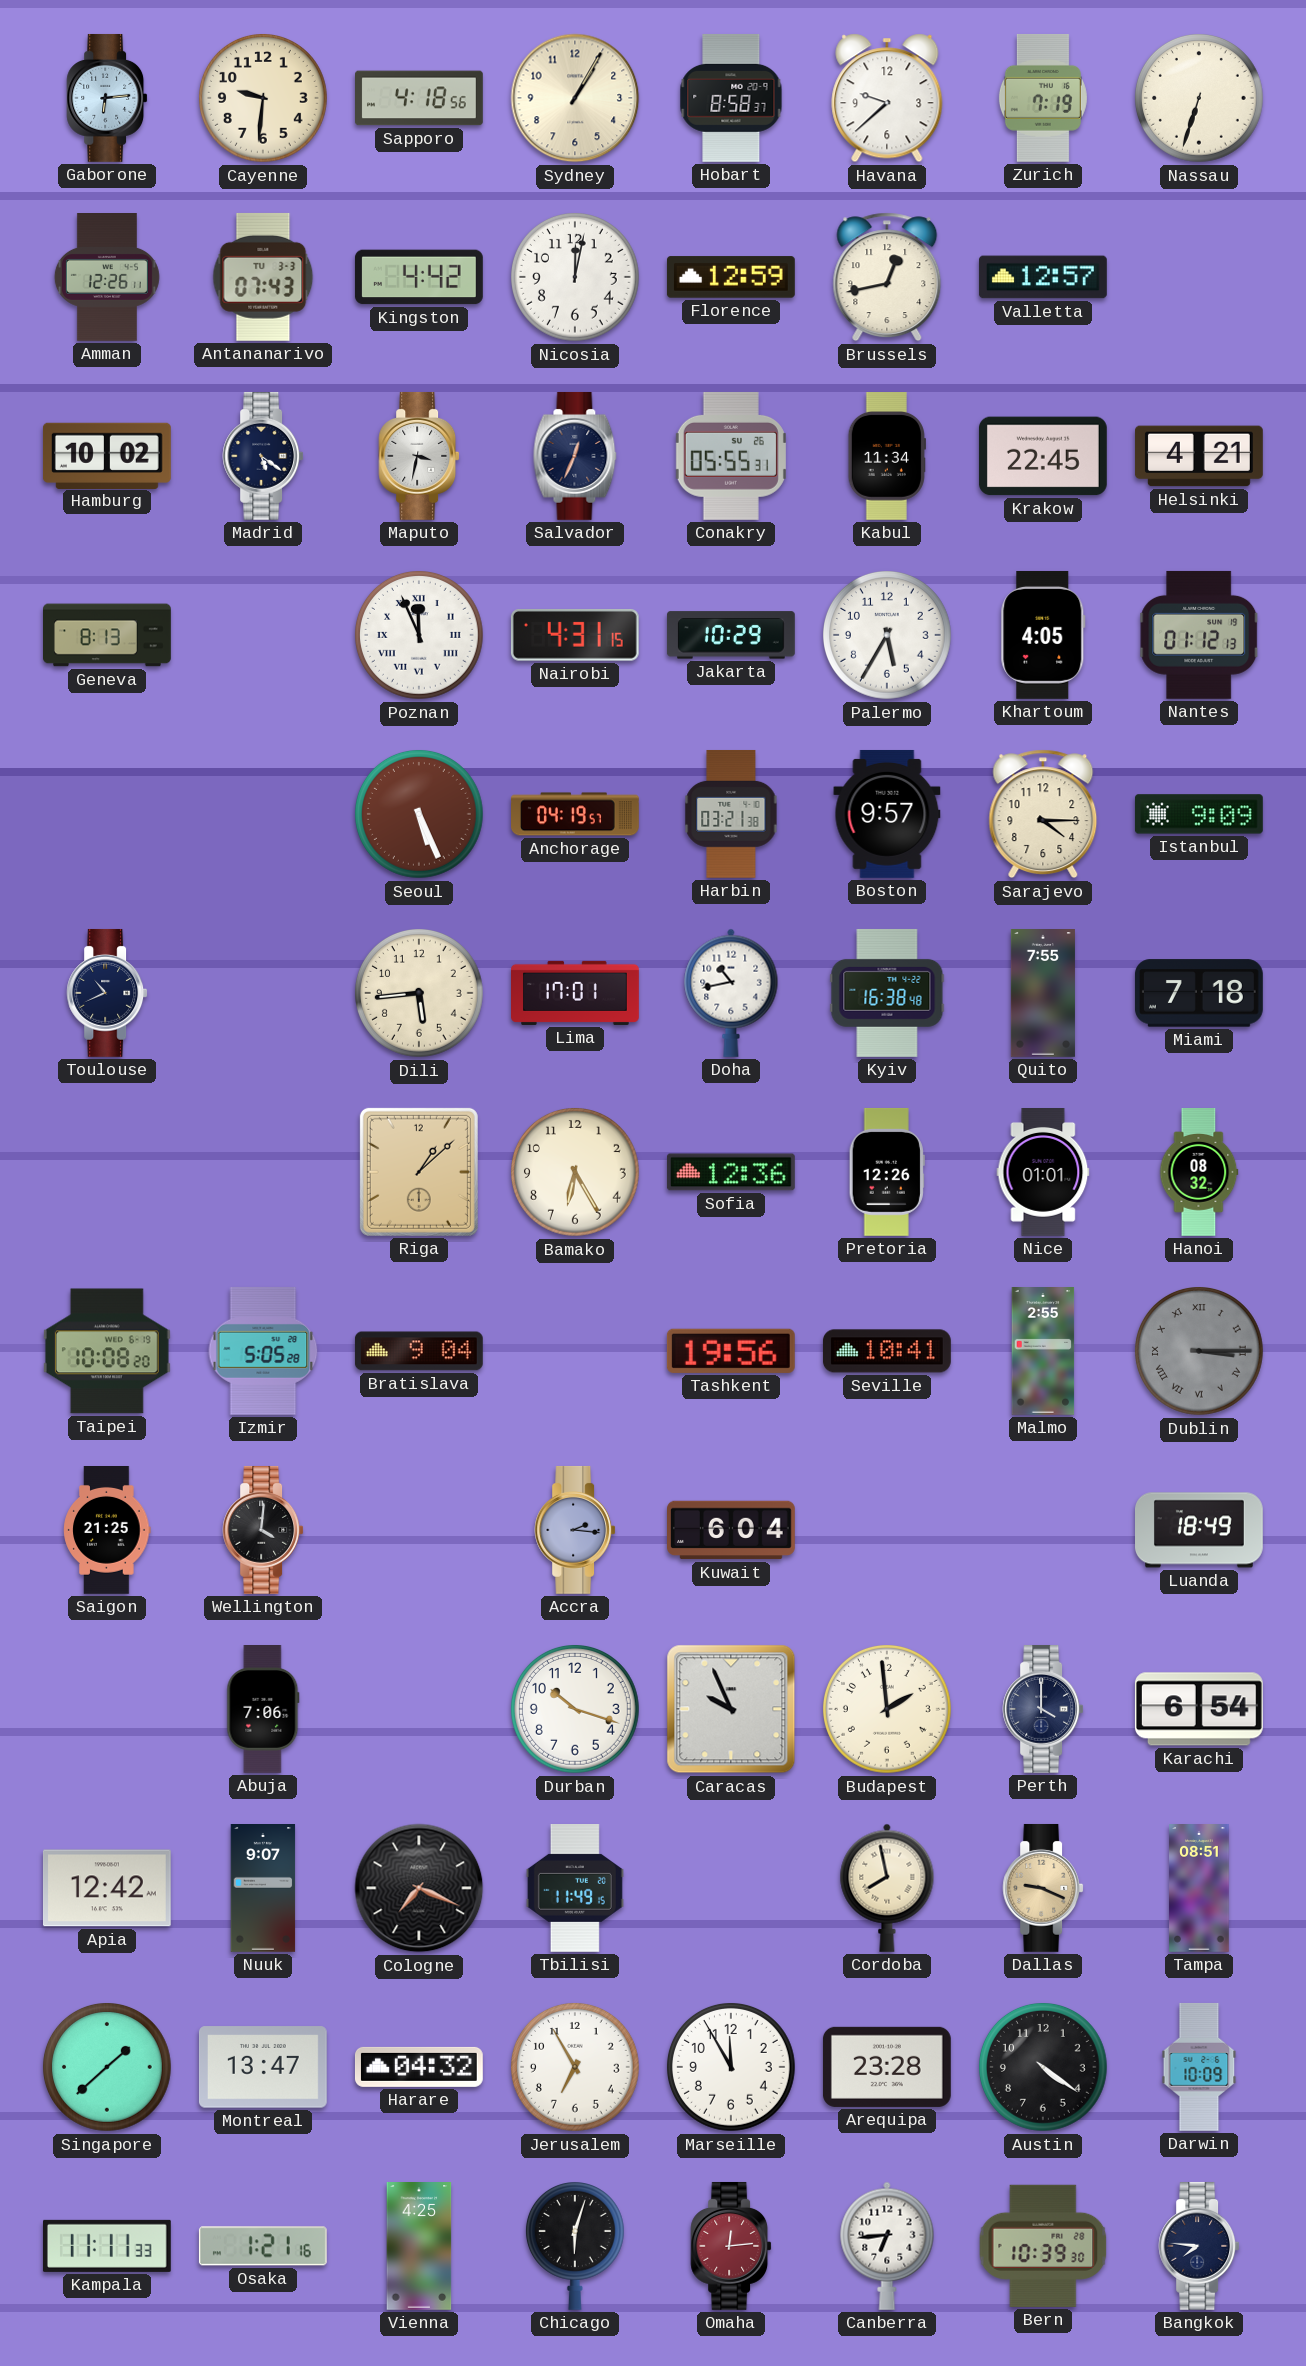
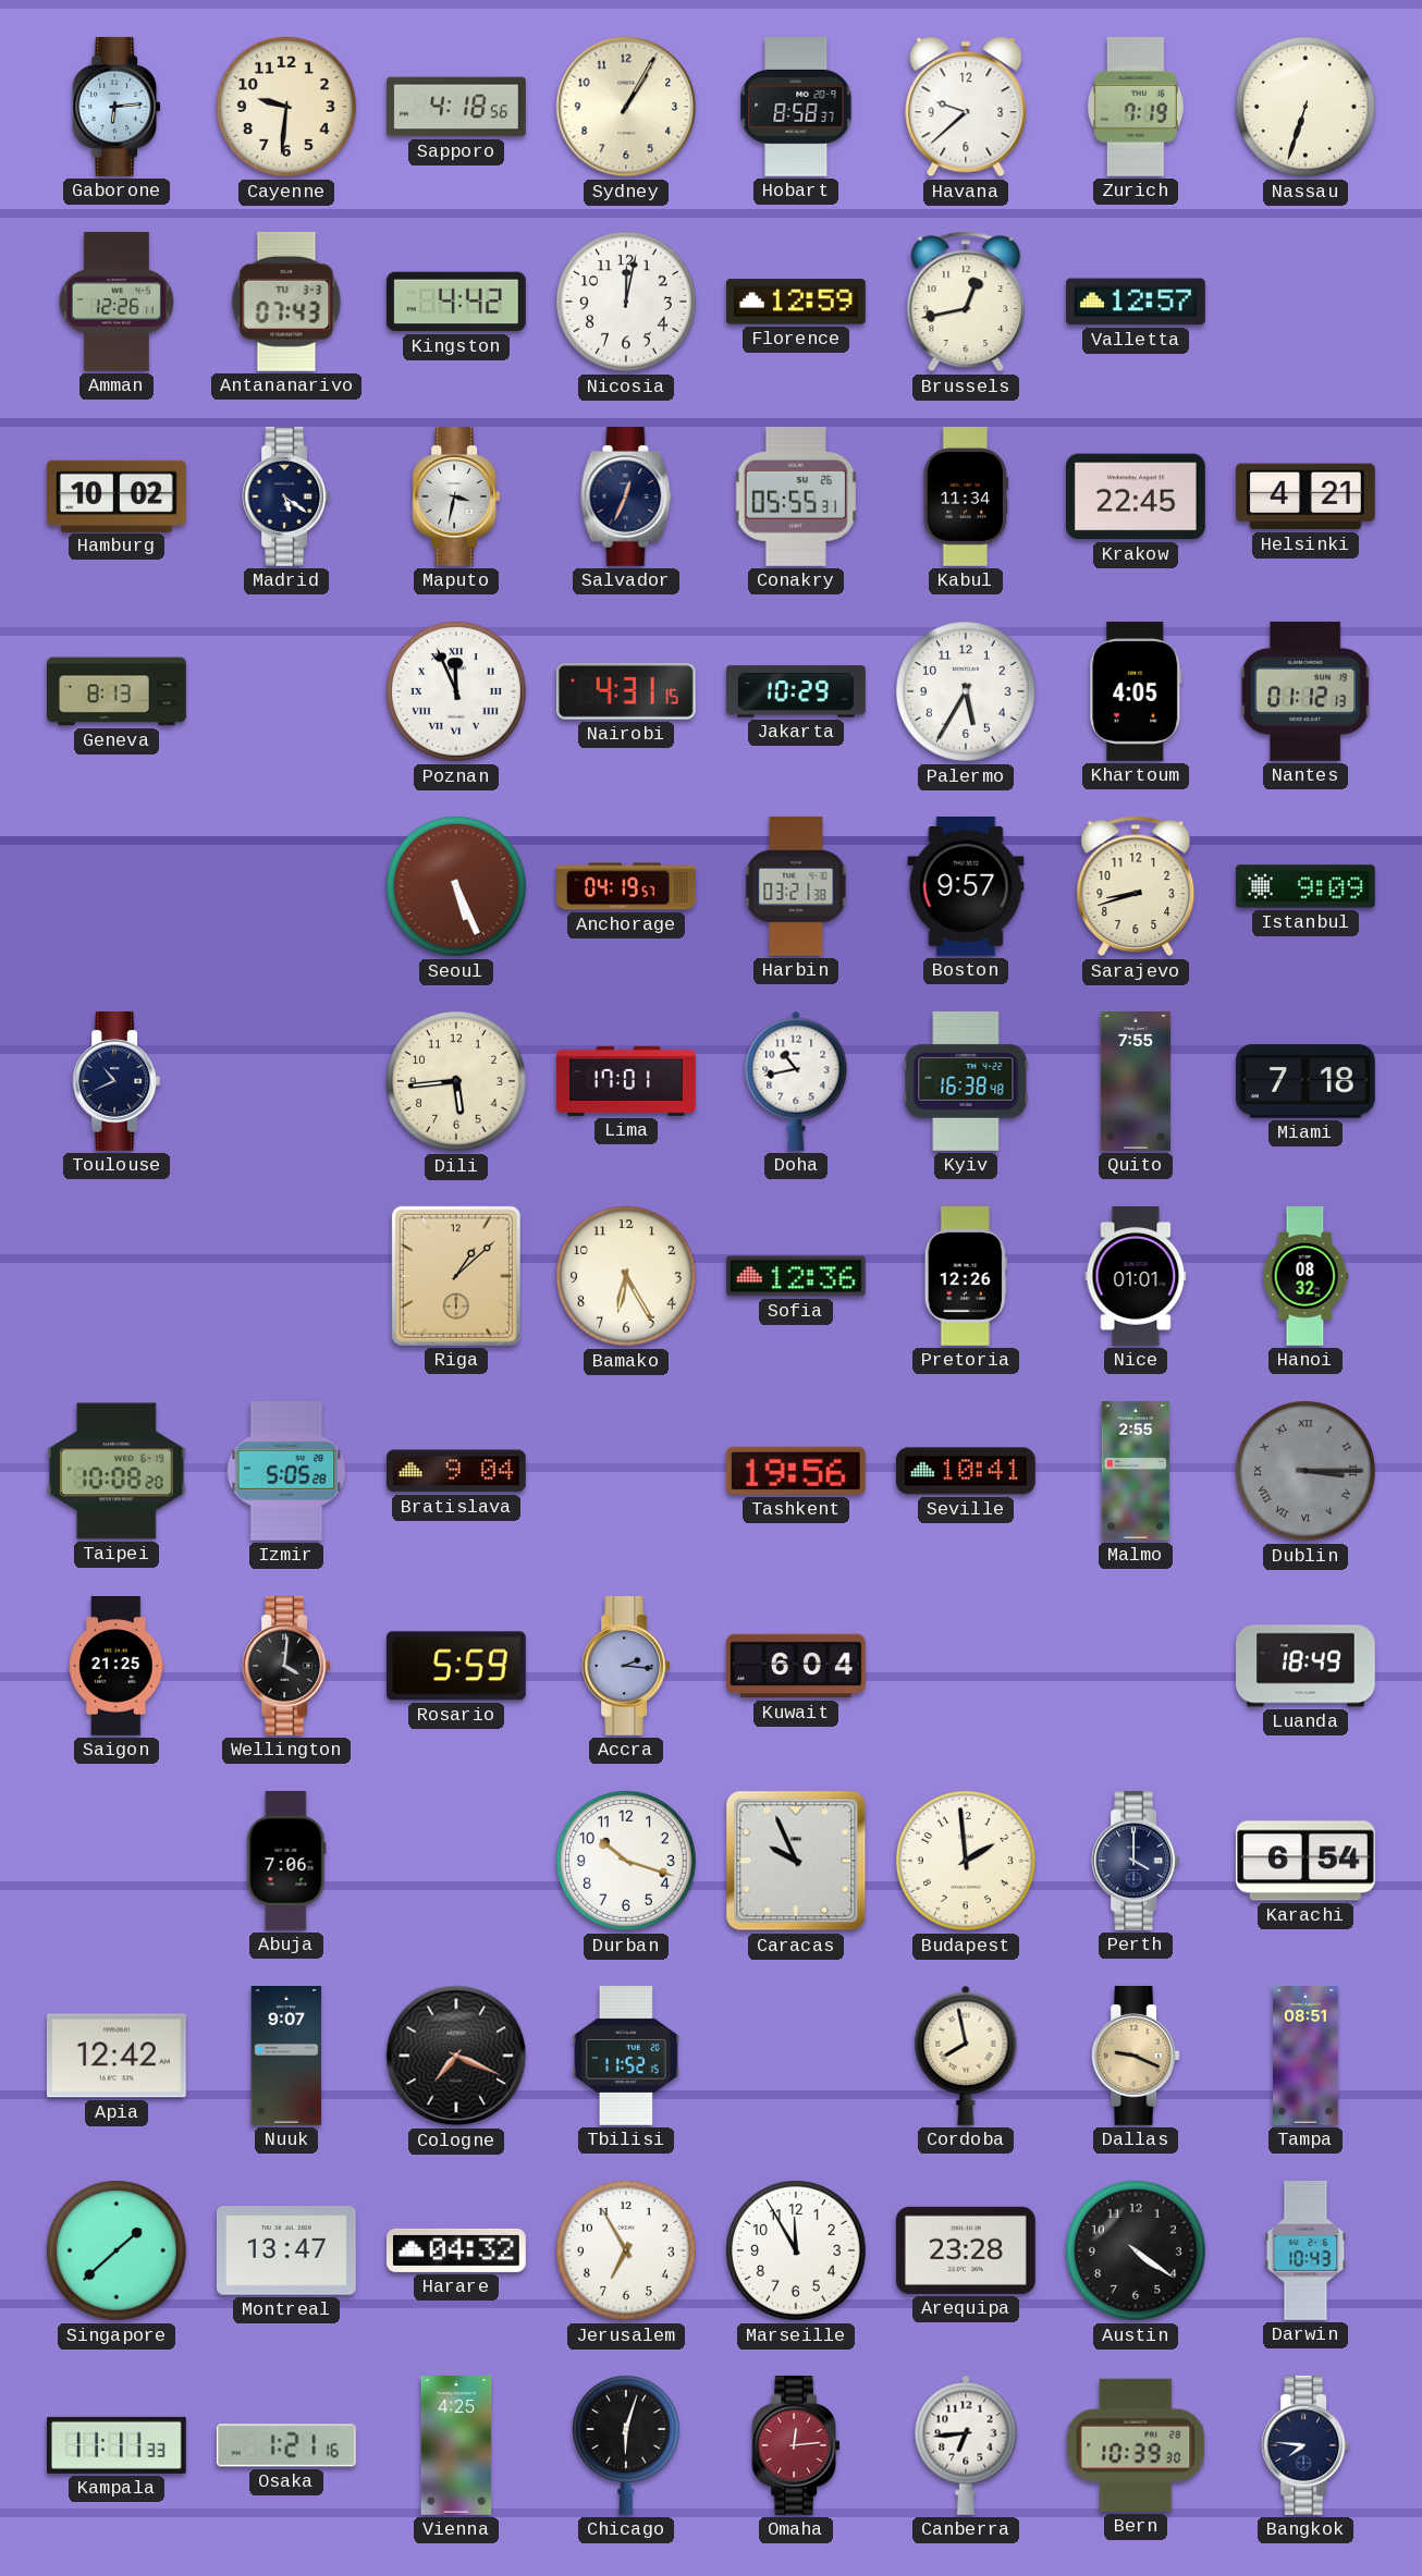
Sarajevo: 4:15 -> 8:42
Rosario: none -> 5:59
Tbilisi: 11:49 -> 11:52
Darwin: 10:09 -> 10:43
